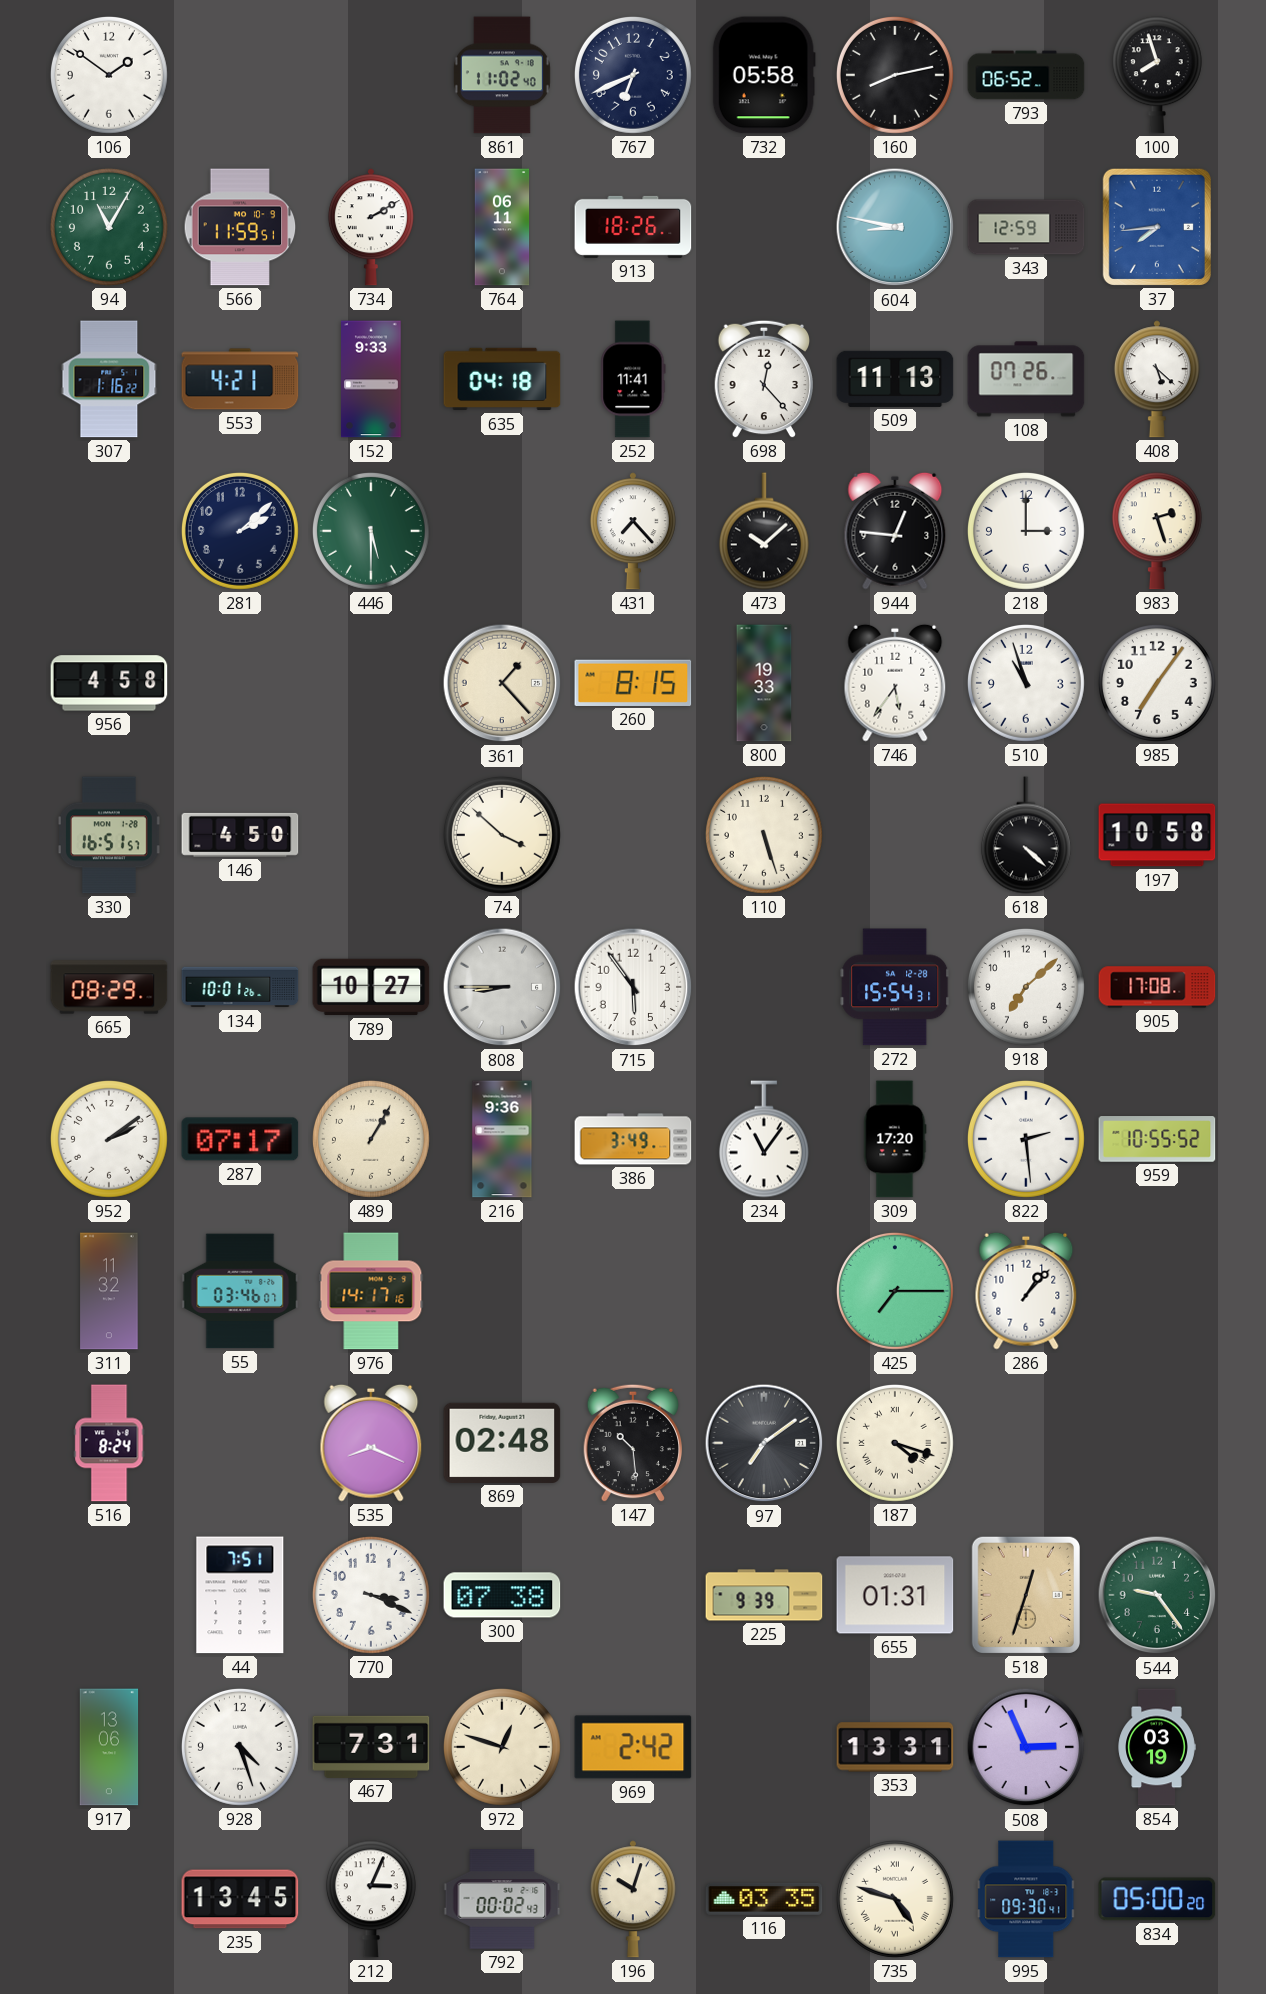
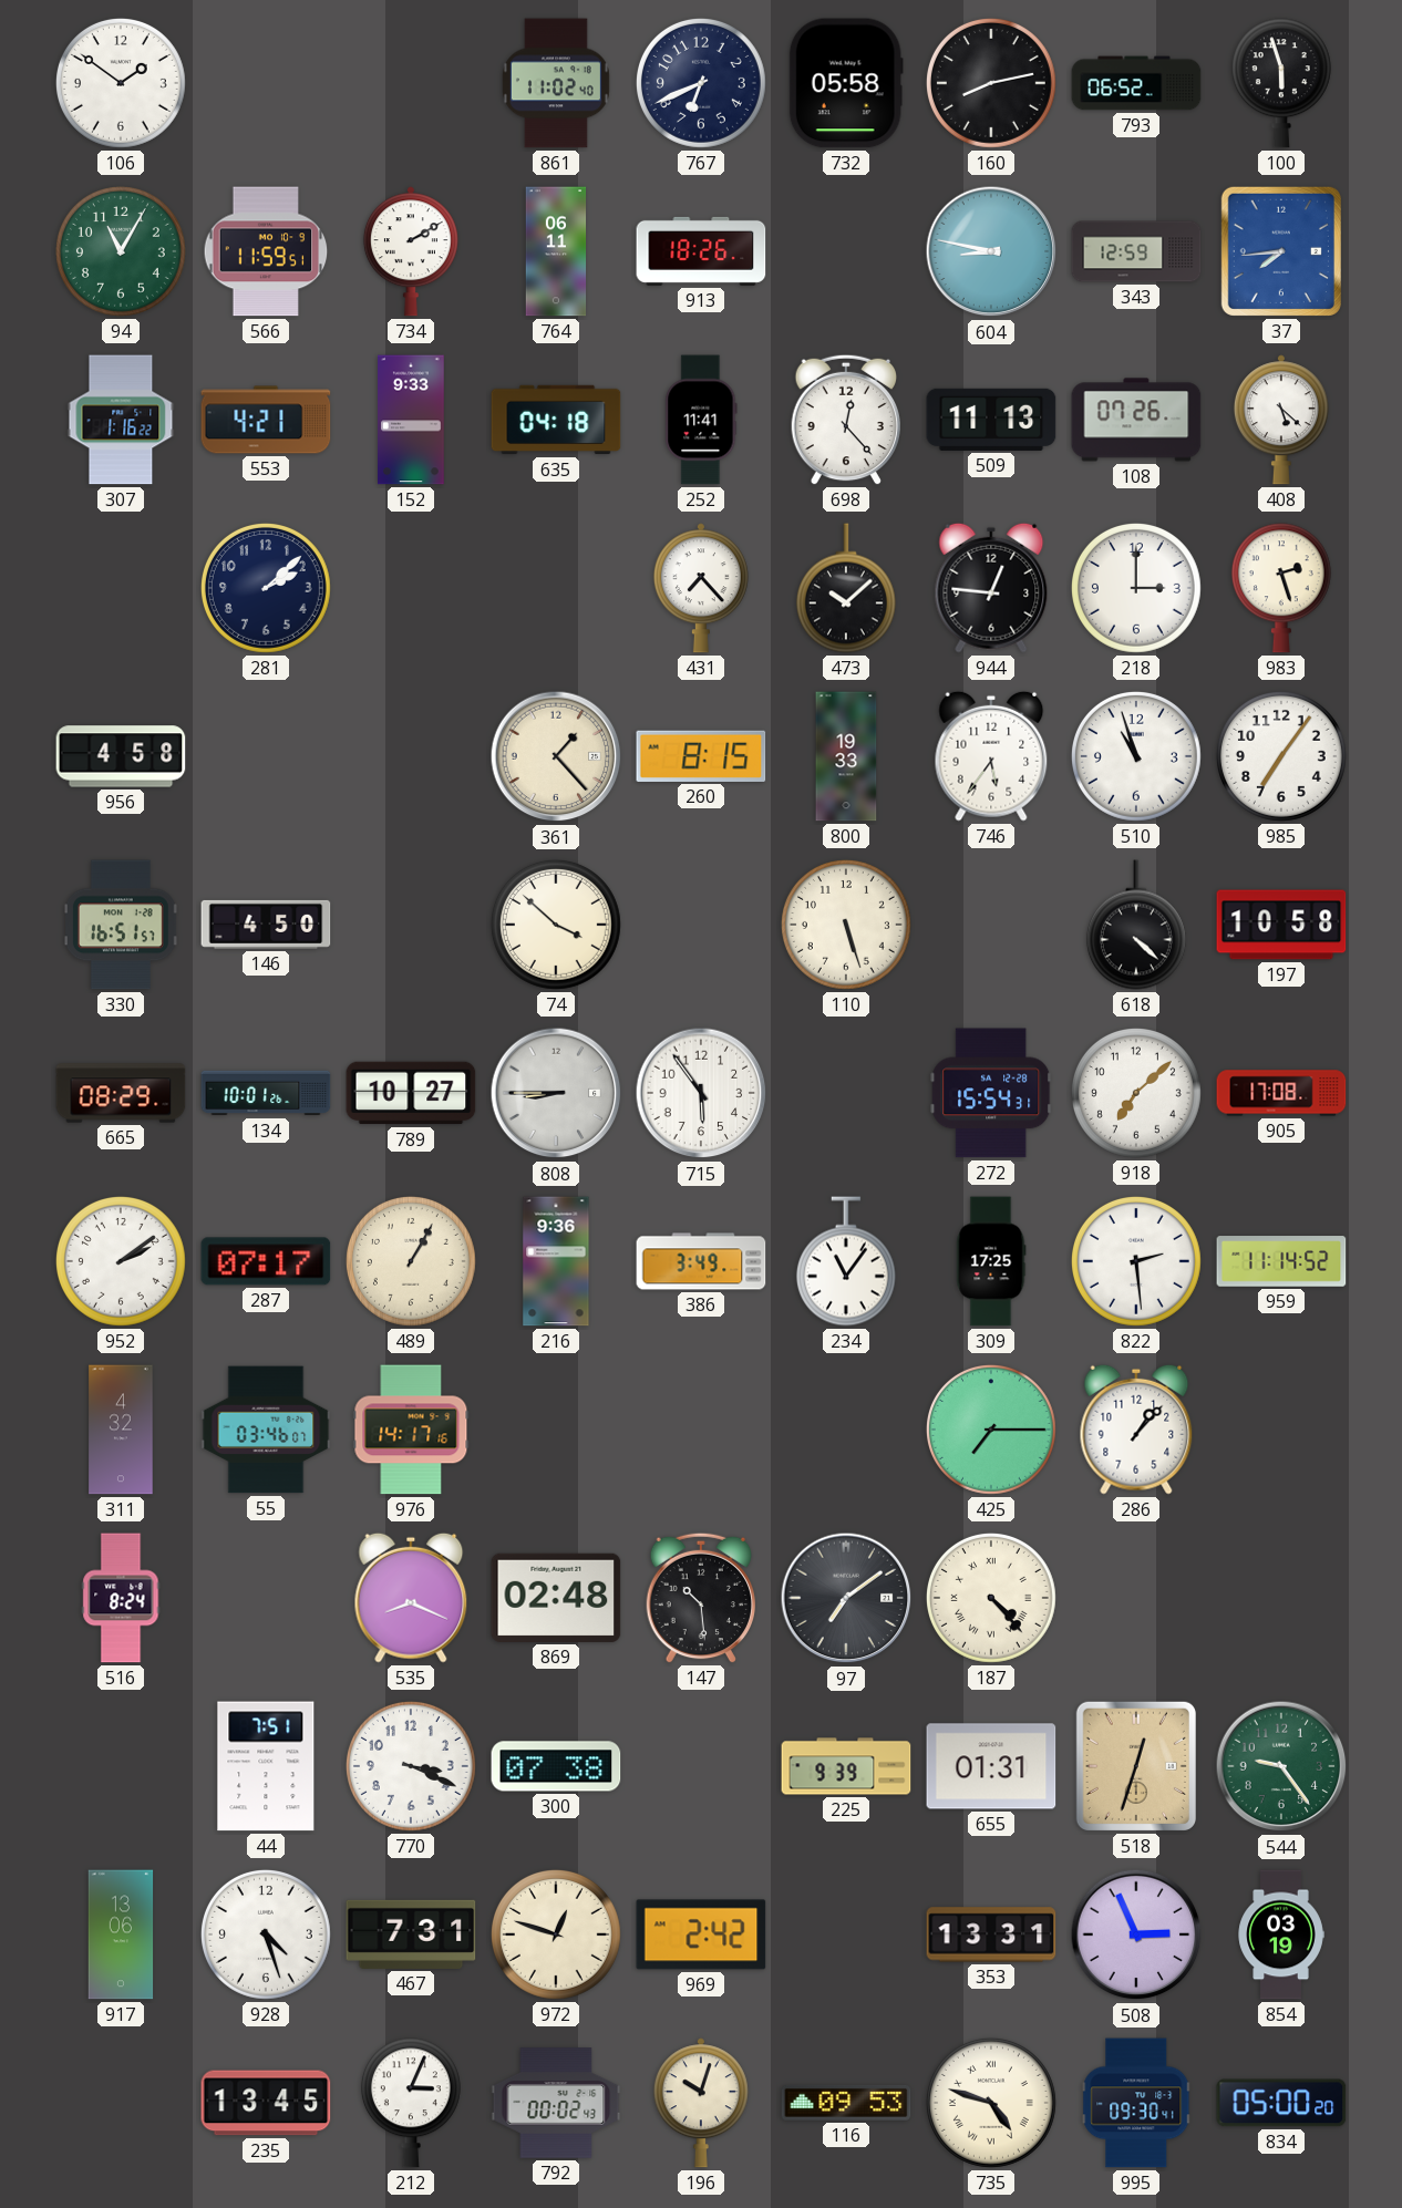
100: 7:57 -> 5:57
446: 5:30 -> none
309: 17:20 -> 17:25
959: 10:55 -> 11:14
311: 11:32 -> 4:32
187: 4:18 -> 4:23
116: 03:35 -> 09:53
